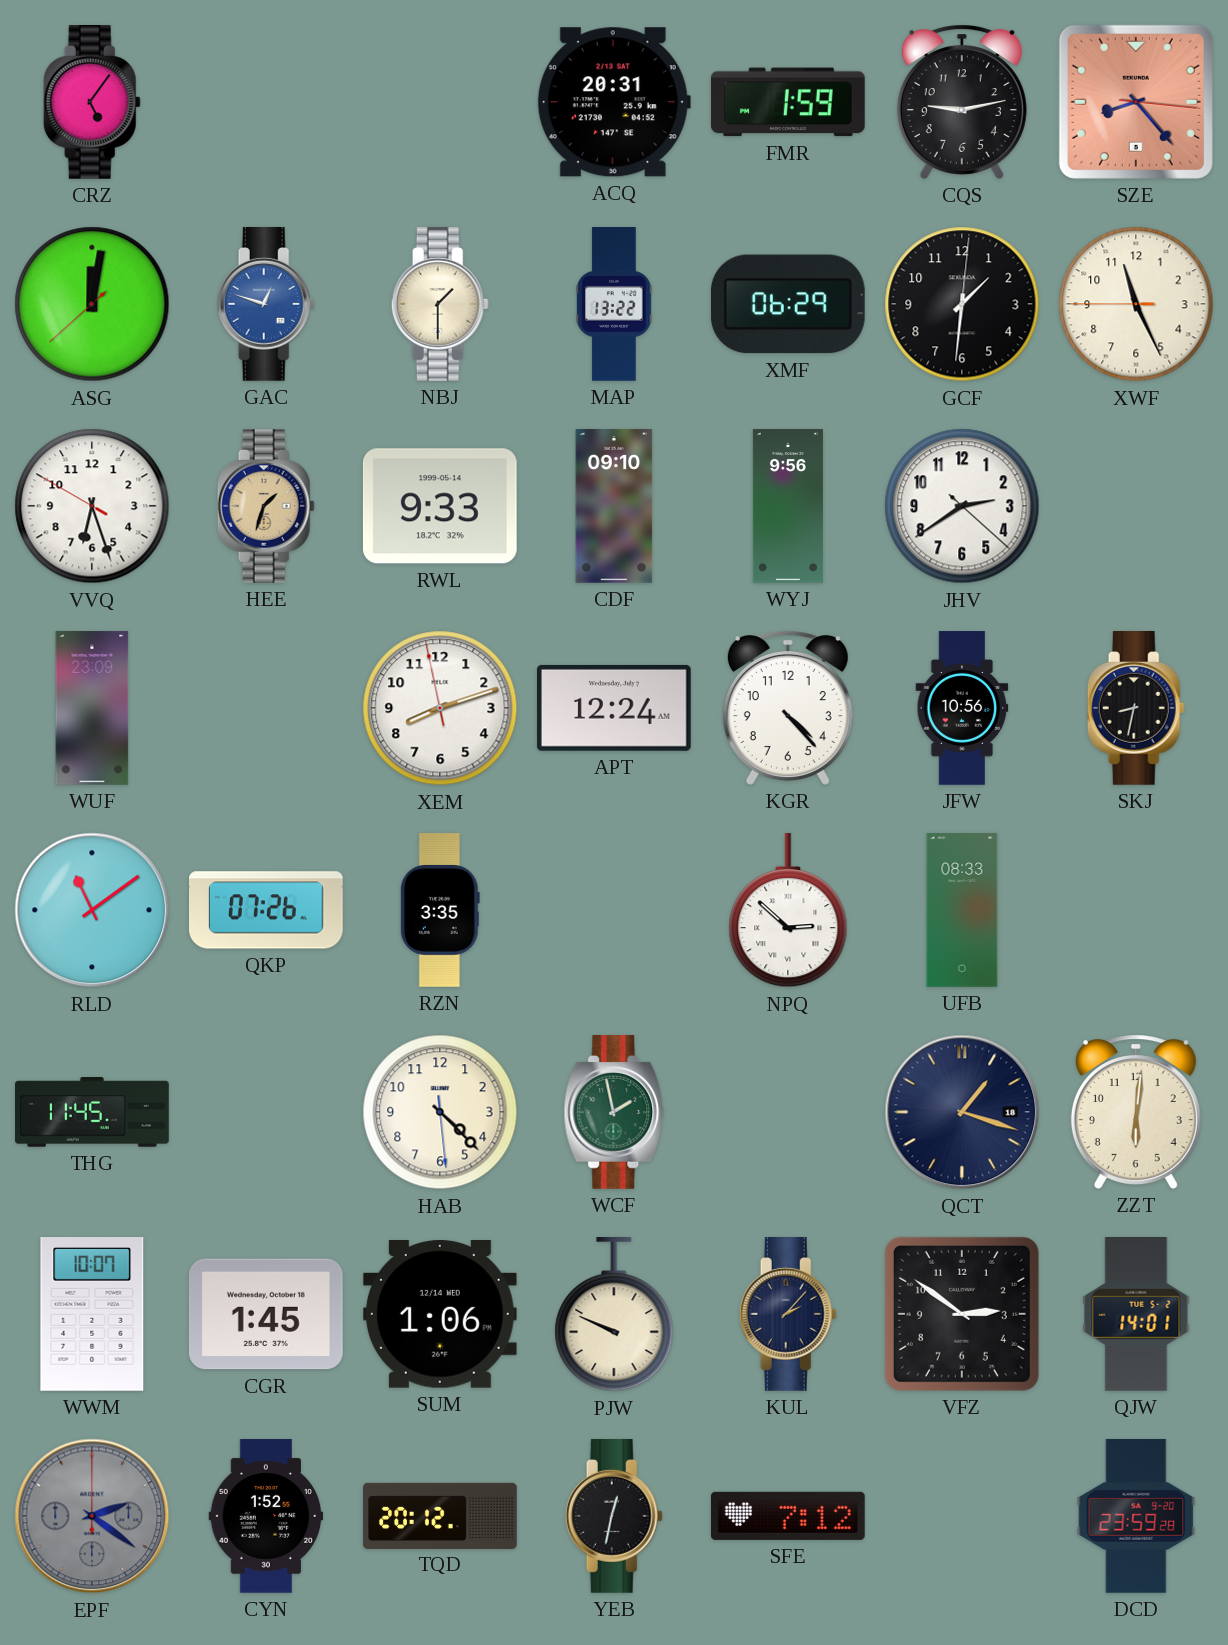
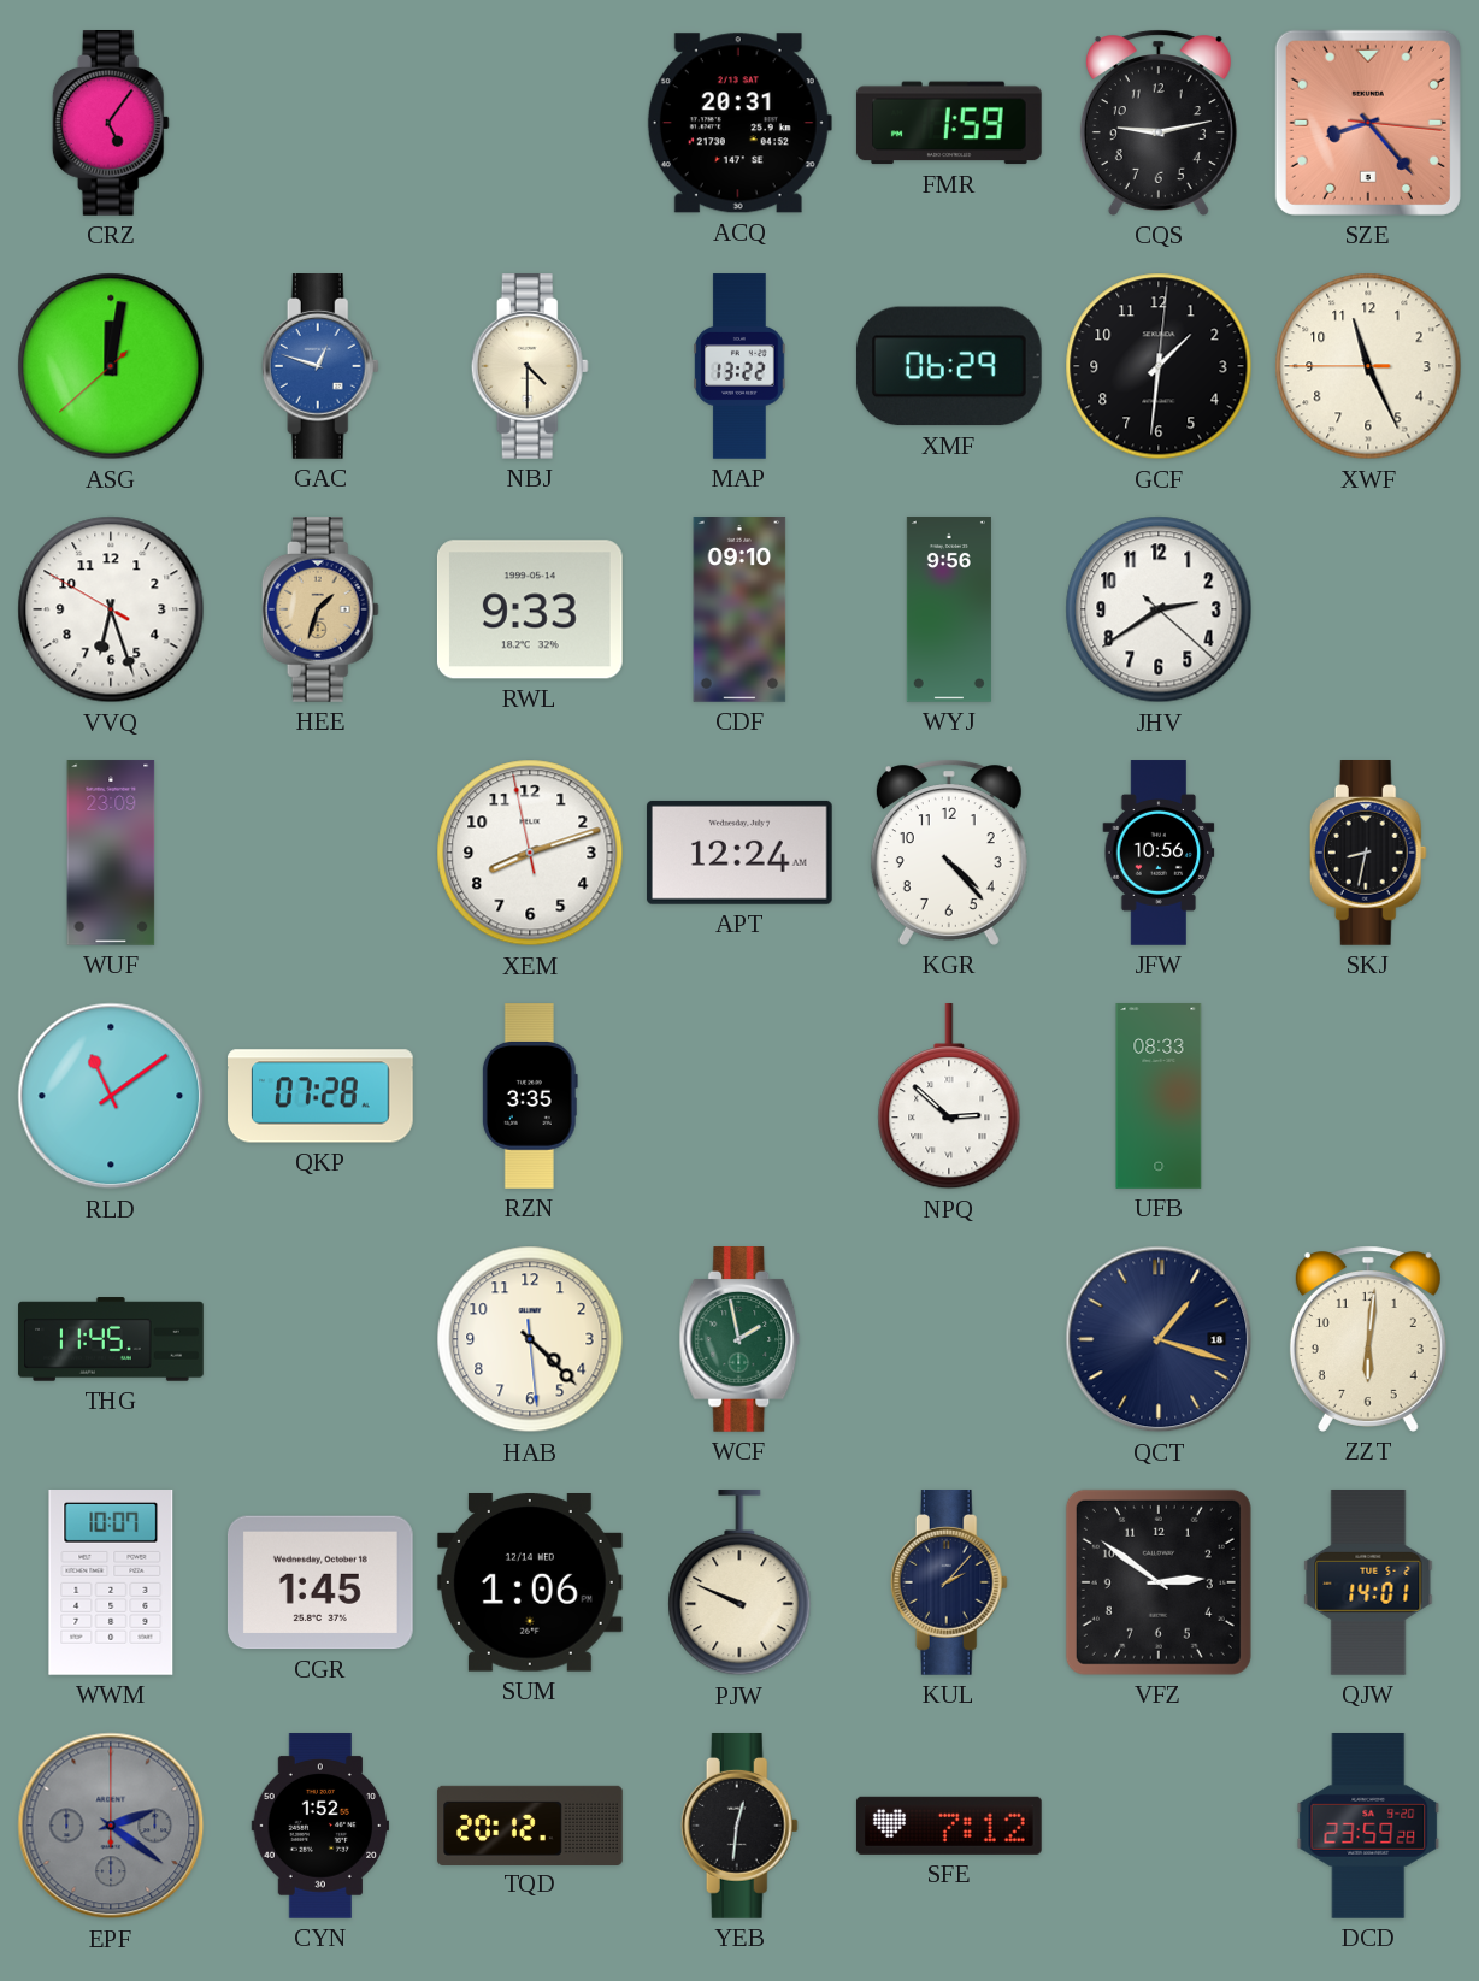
NBJ: 1:30 -> 4:30
QKP: 07:26 -> 07:28
YEB: 12:32 -> 12:31
